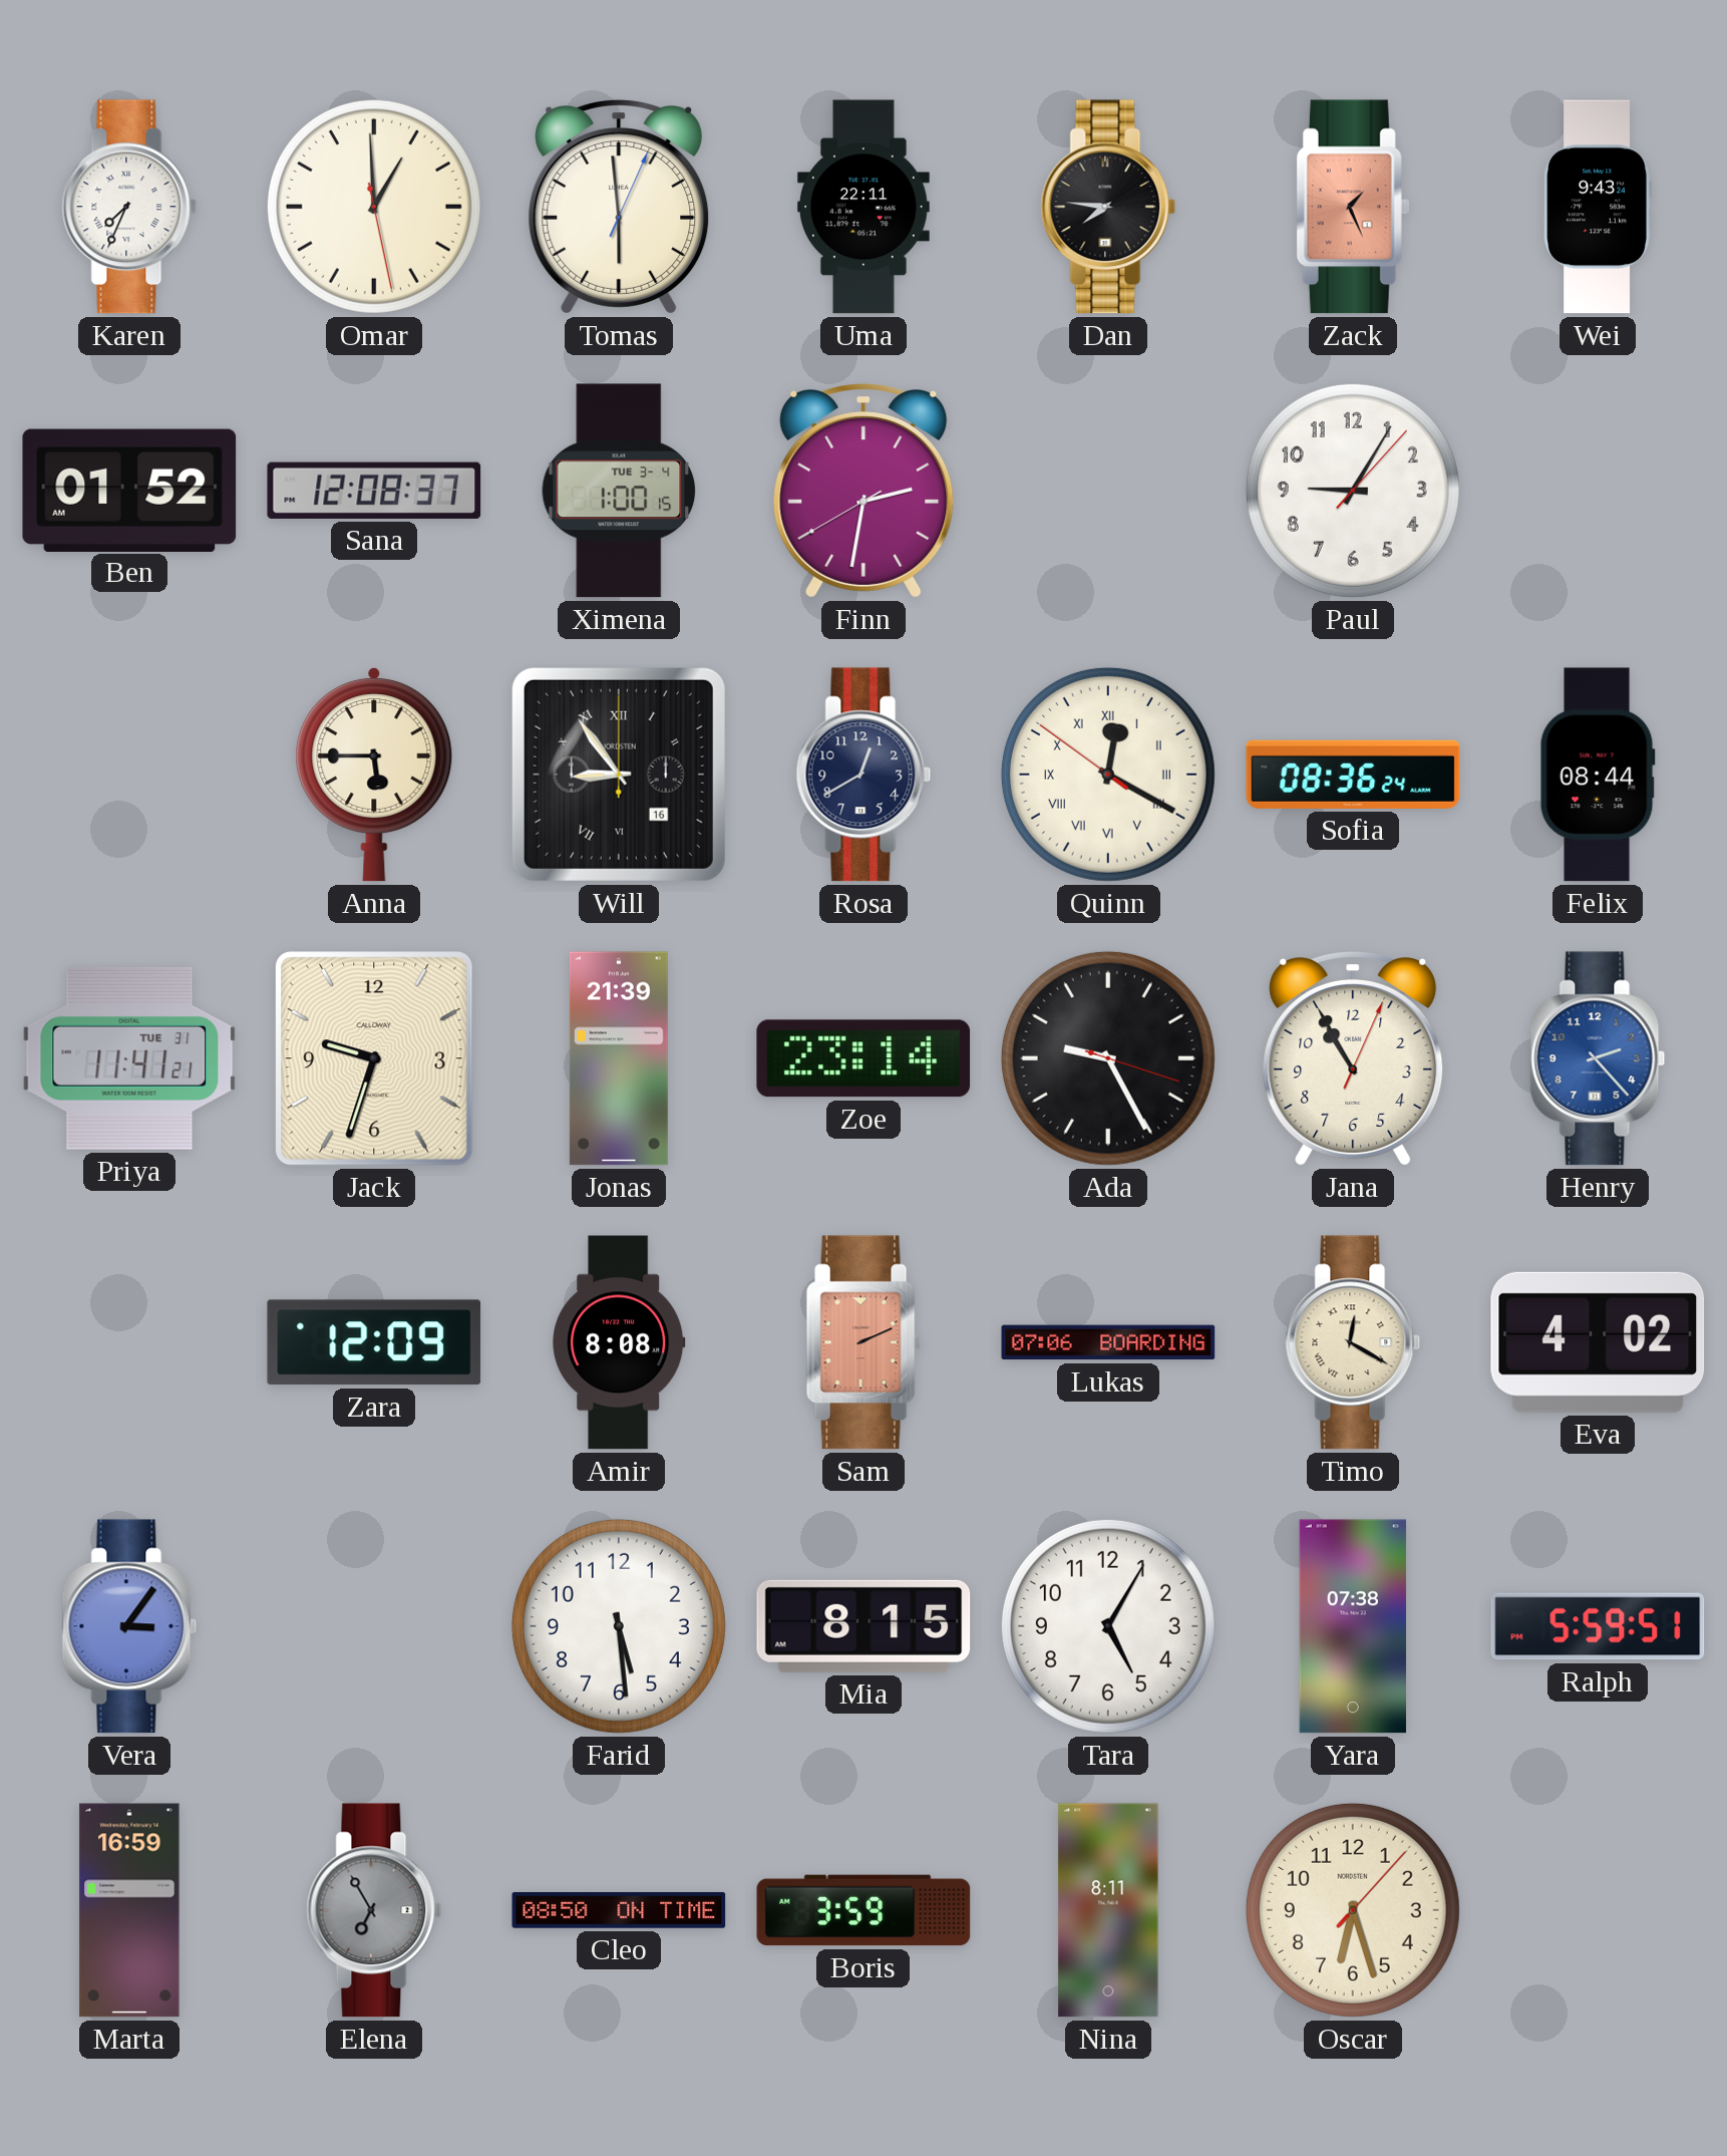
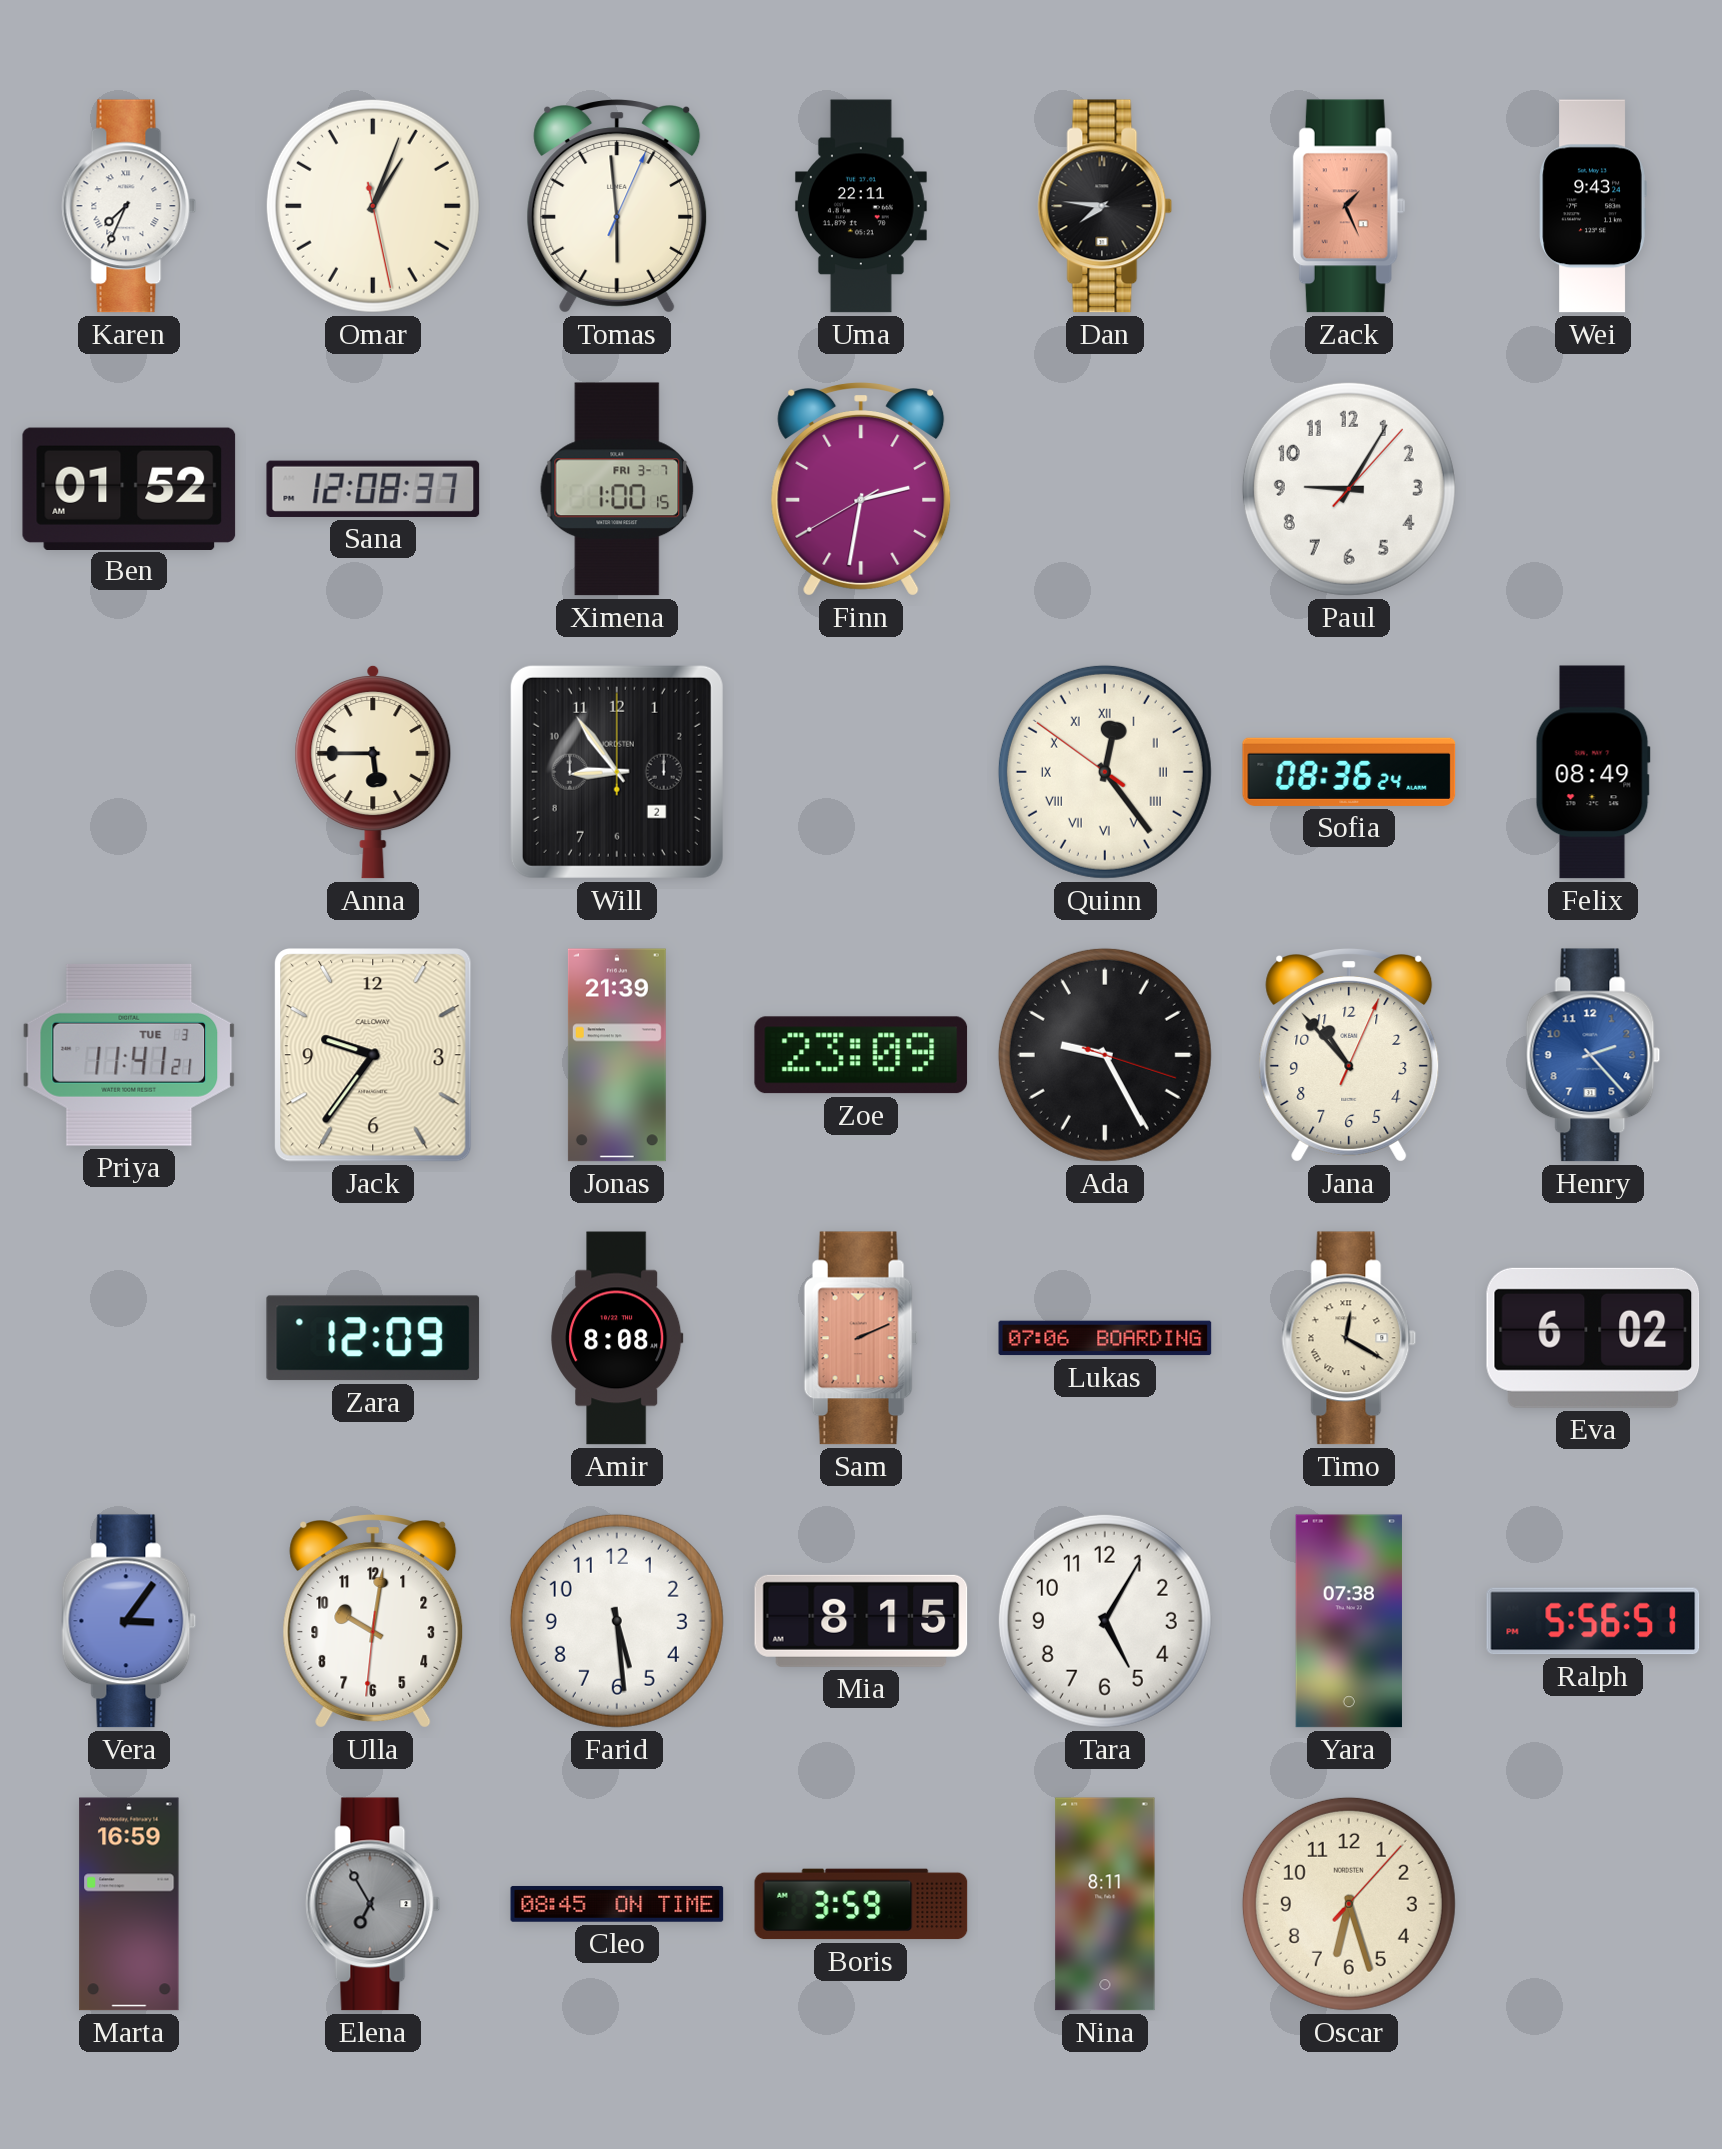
Omar: 12:59 -> 1:03
Ximena date: TUE 3-4 -> FRI 3-7
Will date: 16 -> 2
Will numerals: Roman -> Arabic
Rosa: 12:40 -> none
Quinn: 12:19 -> 12:23
Felix: 08:44 -> 08:49
Priya date: TUE 31 -> TUE 3
Jack: 9:33 -> 9:36
Zoe: 23:14 -> 23:09
Jana: 10:55 -> 10:53
Eva: 4:02 -> 6:02
Ulla: none -> 10:01
Ralph: 5:59 -> 5:56
Cleo: 08:50 -> 08:45
